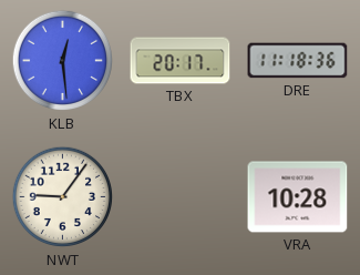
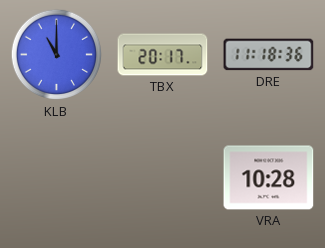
KLB: 12:29 -> 11:00
NWT: 9:06 -> none
